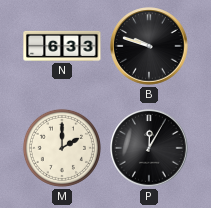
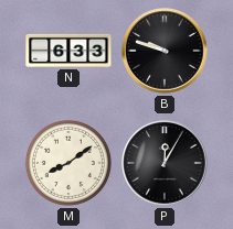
M: 2:00 -> 8:09
